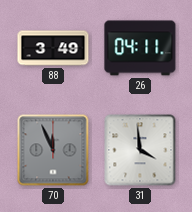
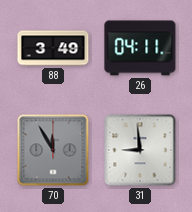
70: 11:56 -> 11:55
31: 3:59 -> 8:59
